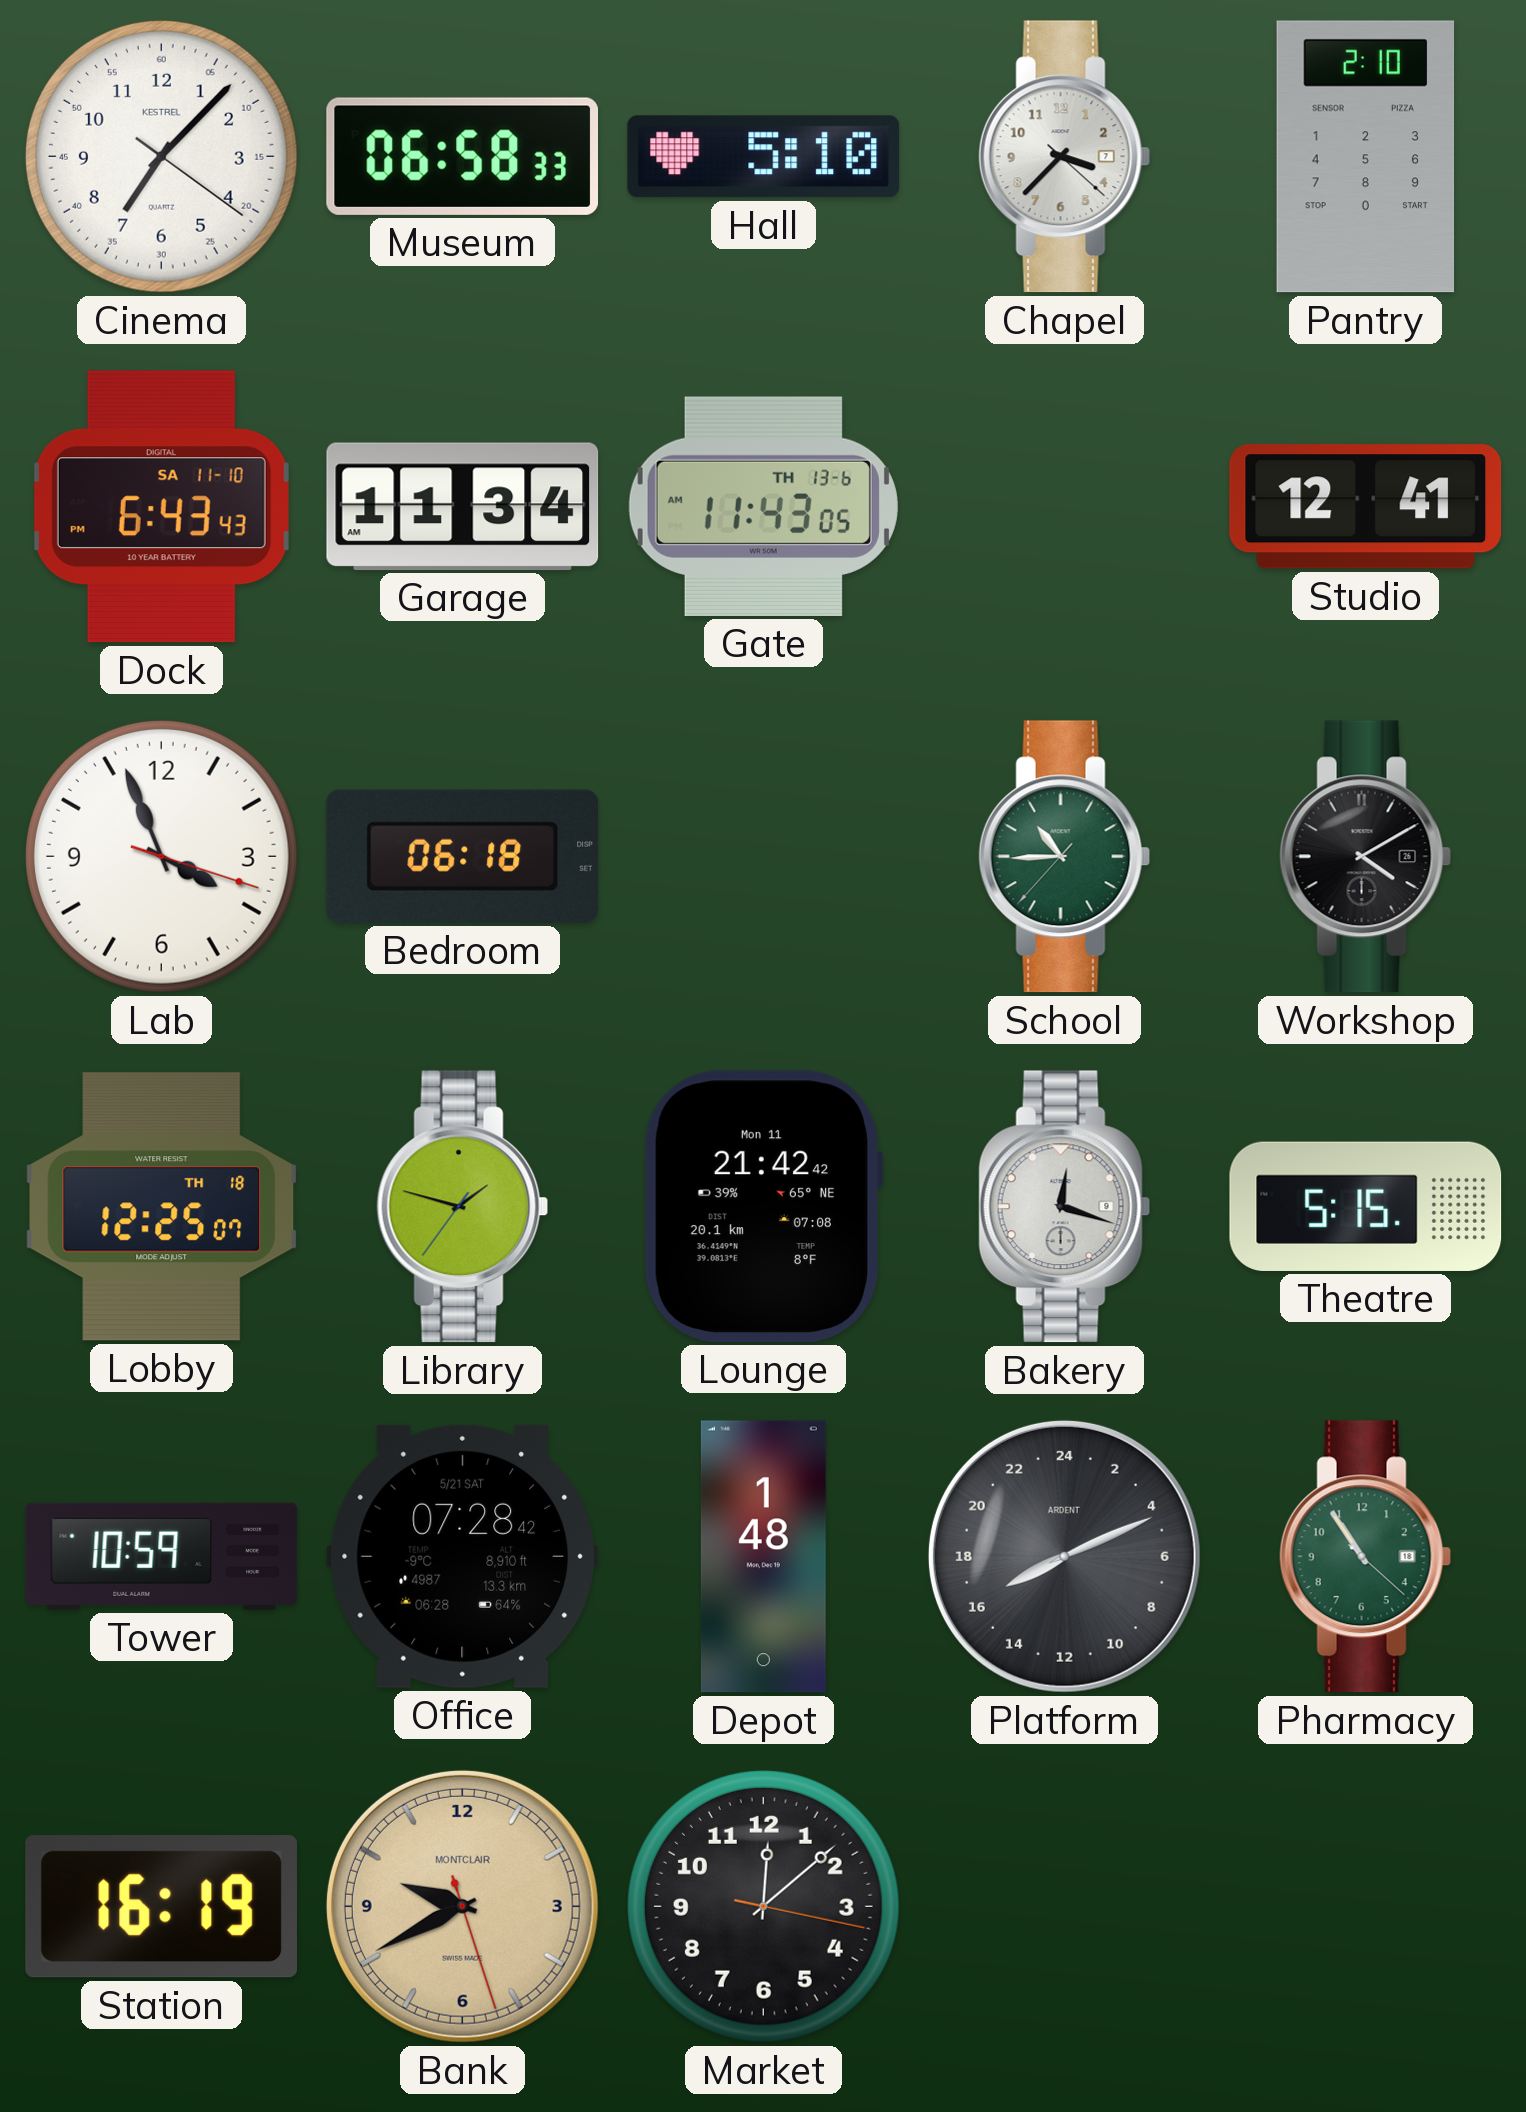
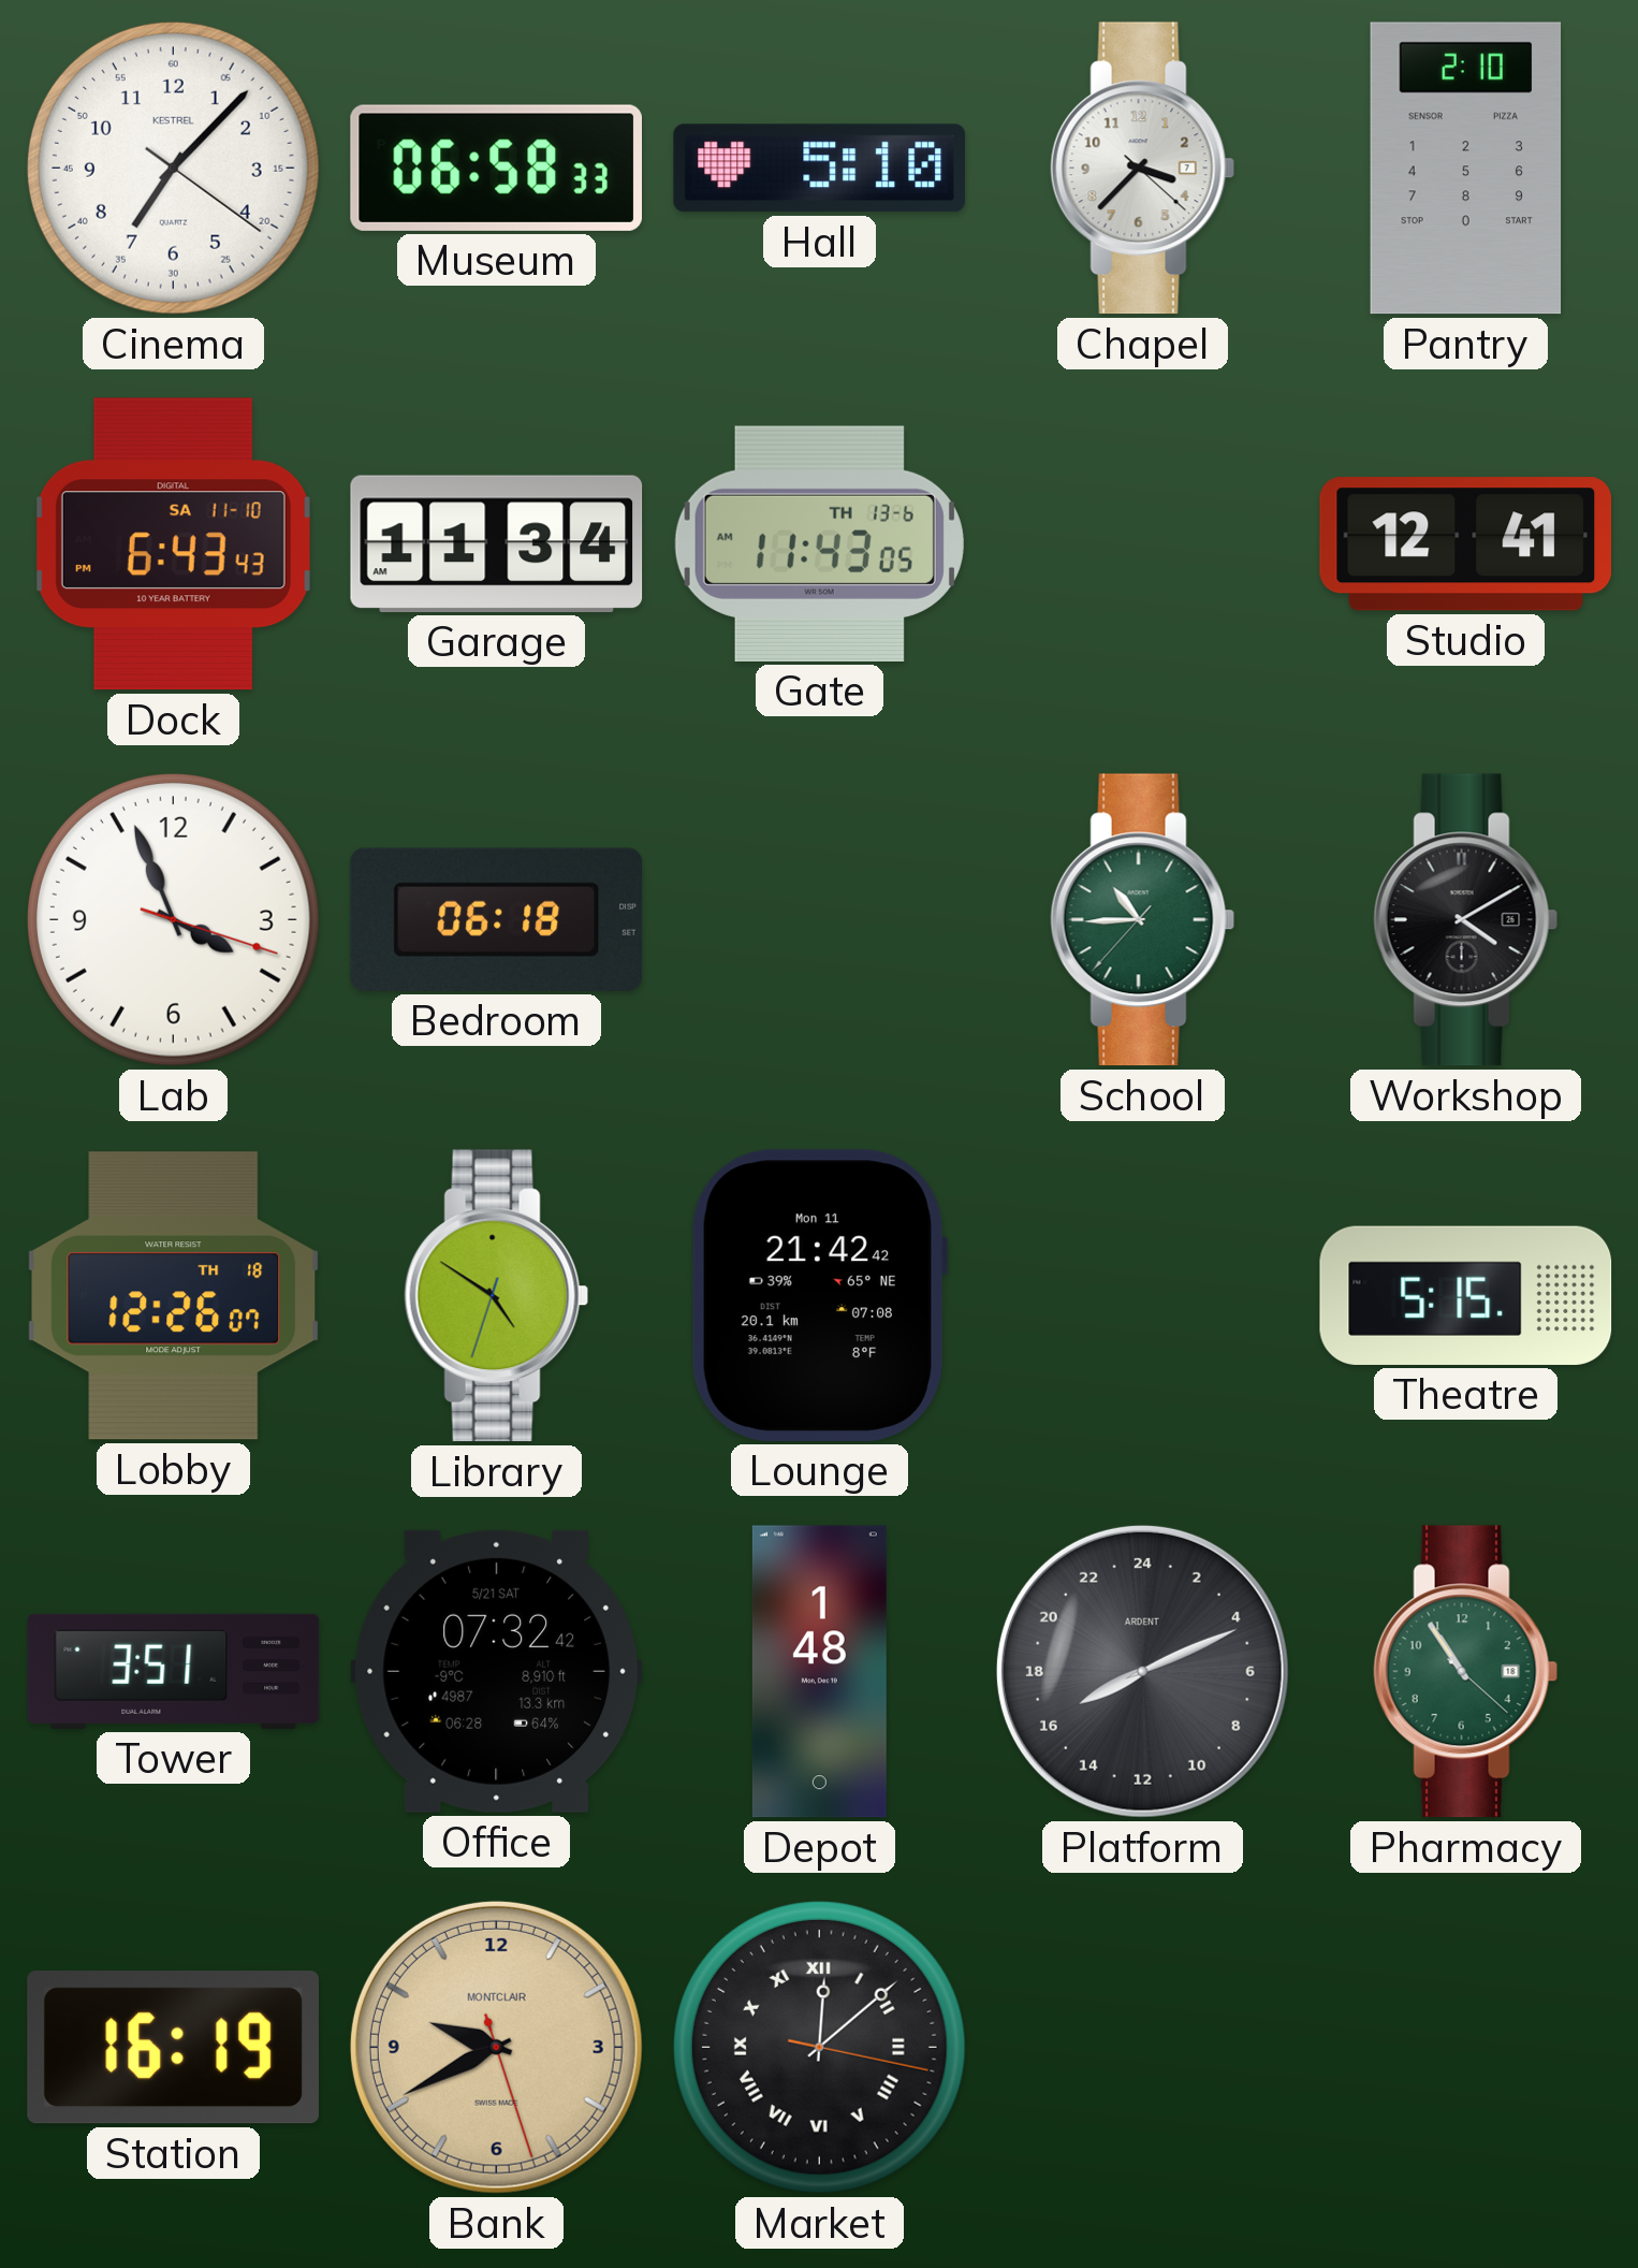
Lobby: 12:25 -> 12:26
Library: 1:47 -> 4:50
Bakery: 12:18 -> none
Tower: 10:59 -> 3:51
Office: 07:28 -> 07:32
Market numerals: Arabic -> Roman
